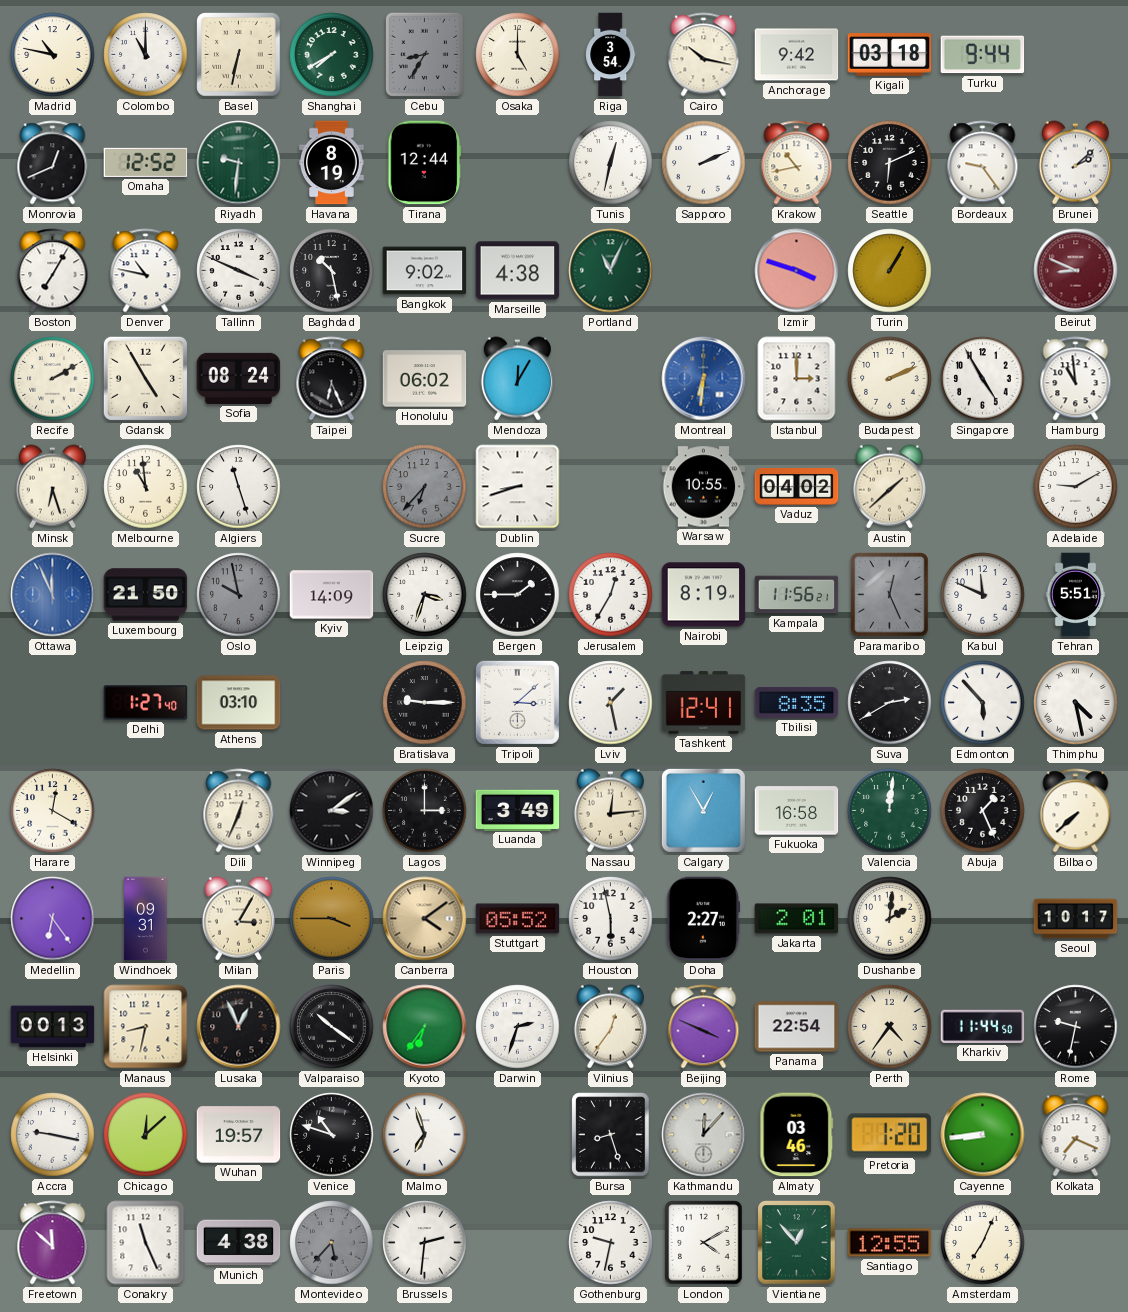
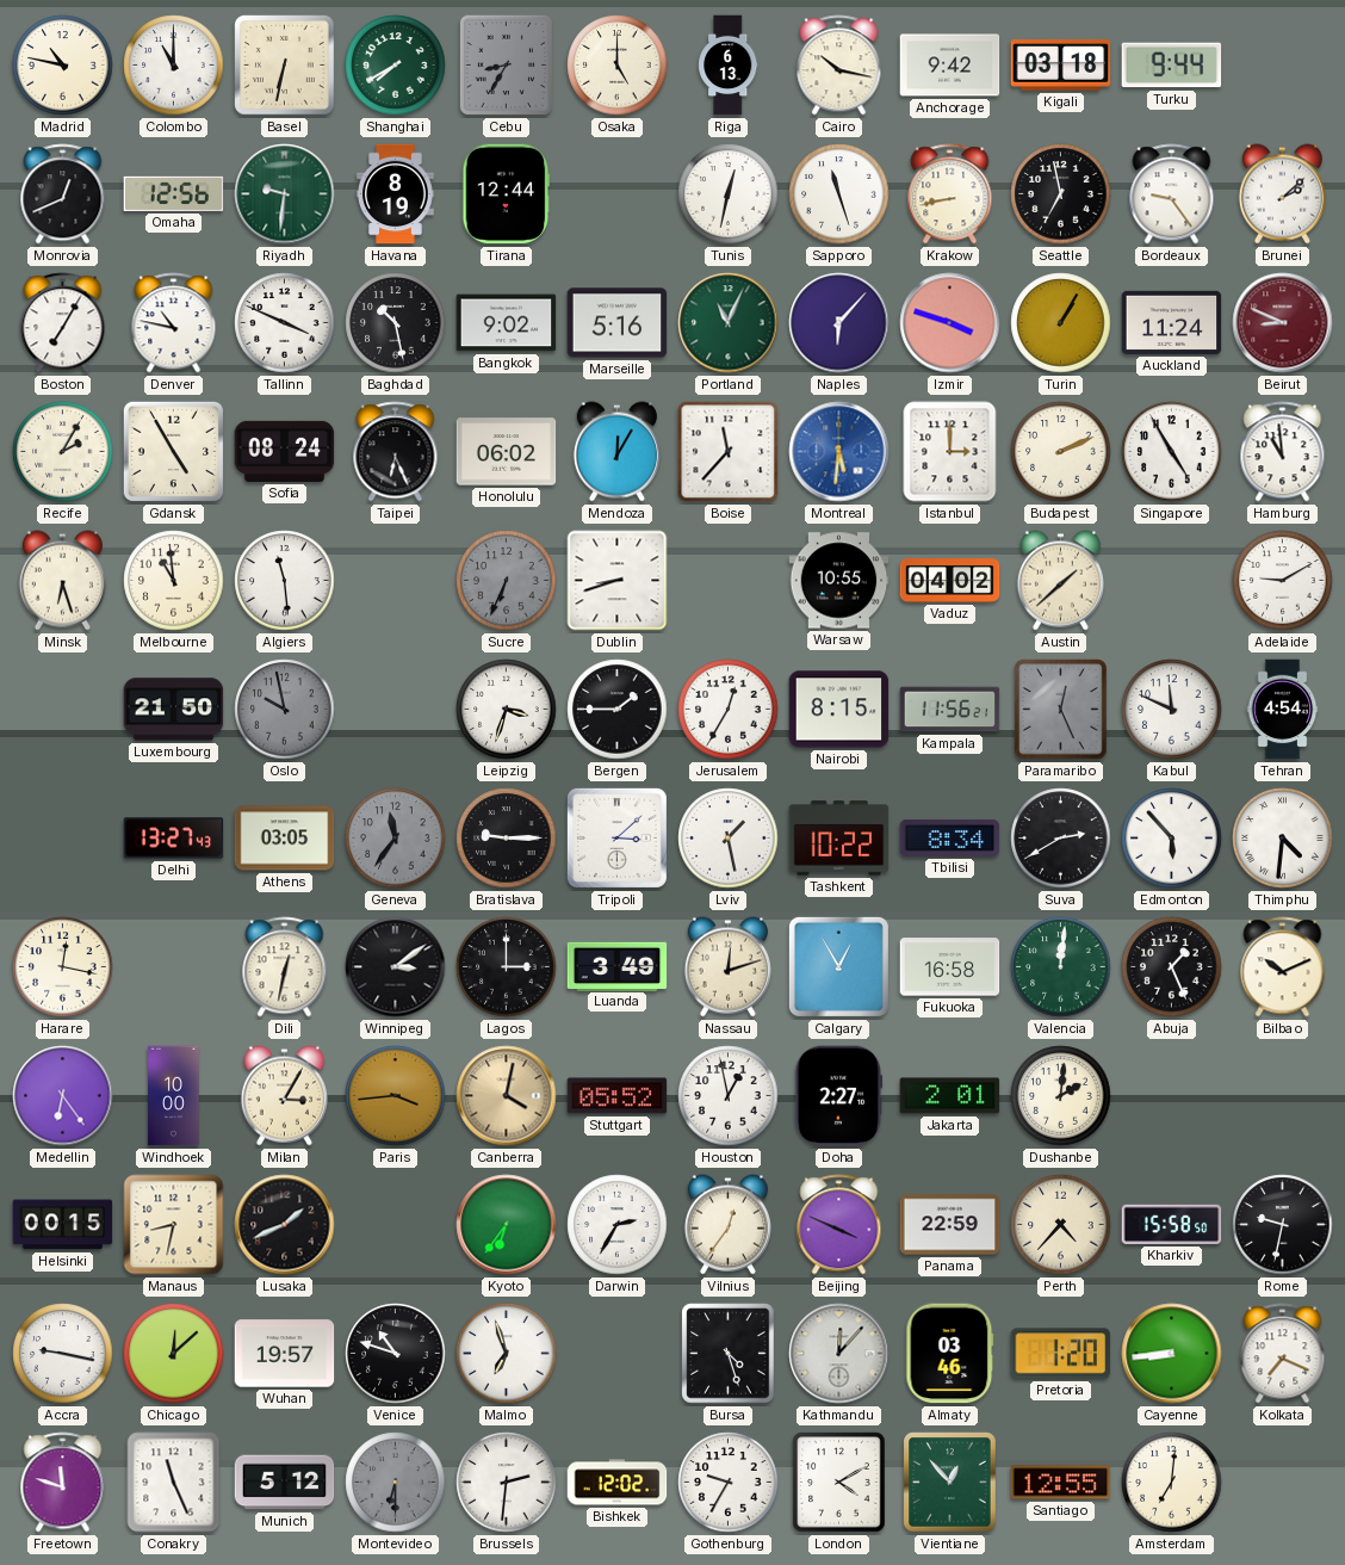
Riga: 3:54 -> 6:13
Omaha: 12:52 -> 12:56
Sapporo: 2:11 -> 11:27
Krakow: 10:43 -> 8:43
Seattle: 6:11 -> 6:58
Marseille: 4:38 -> 5:16
Naples: none -> 6:07
Auckland: none -> 11:24
Recife: 2:10 -> 2:05
Boise: none -> 11:37
Montreal: 6:31 -> 5:31
Algiers: 11:27 -> 11:29
Sucre: 6:37 -> 6:34
Ottawa: 11:56 -> none
Kyiv: 14:09 -> none
Nairobi: 8:19 -> 8:15
Tehran: 5:51 -> 4:54
Delhi: 1:27 -> 13:27
Athens: 03:10 -> 03:05
Geneva: none -> 11:36
Tashkent: 12:41 -> 10:22
Tbilisi: 8:35 -> 8:34
Thimphu: 4:28 -> 4:31
Harare: 12:20 -> 12:17
Dili: 12:34 -> 12:32
Nassau: 12:14 -> 12:12
Bilbao: 7:38 -> 10:11
Windhoek: 09:31 -> 10:00
Paris: 3:45 -> 3:44
Canberra: 4:09 -> 4:02
Houston: 5:58 -> 12:58
Seoul: 10:17 -> none
Helsinki: 00:13 -> 00:15
Lusaka: 12:56 -> 1:41
Valparaiso: 10:21 -> none
Darwin: 2:33 -> 2:35
Panama: 22:54 -> 22:59
Perth: 4:36 -> 4:37
Kharkiv: 11:44 -> 15:58
Bursa: 8:27 -> 4:27
Freetown: 11:52 -> 11:48
Munich: 4:38 -> 5:12
Montevideo: 5:37 -> 6:30
Bishkek: none -> 12:02
Gothenburg: 9:32 -> 9:35
Amsterdam: 7:04 -> 7:01
